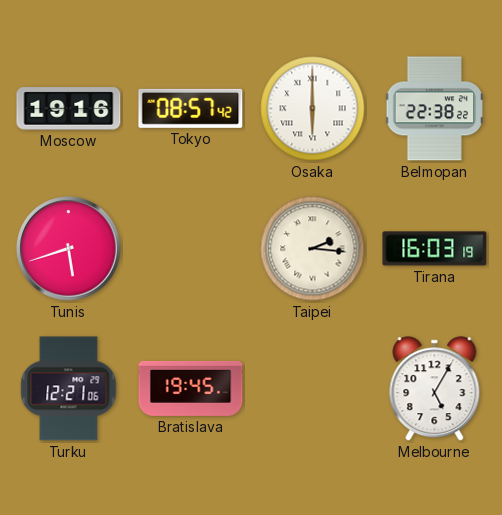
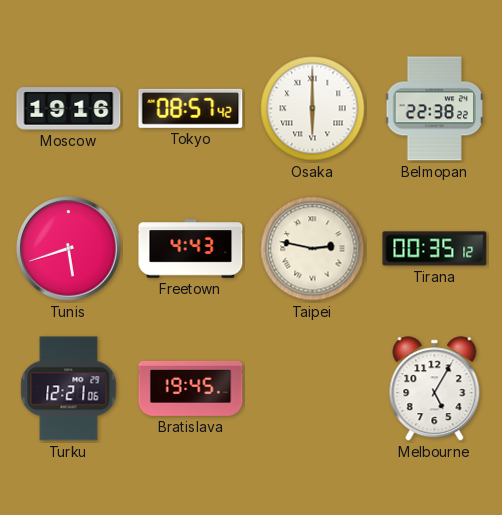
Freetown: none -> 4:43
Taipei: 2:16 -> 2:47
Tirana: 16:03 -> 00:35
